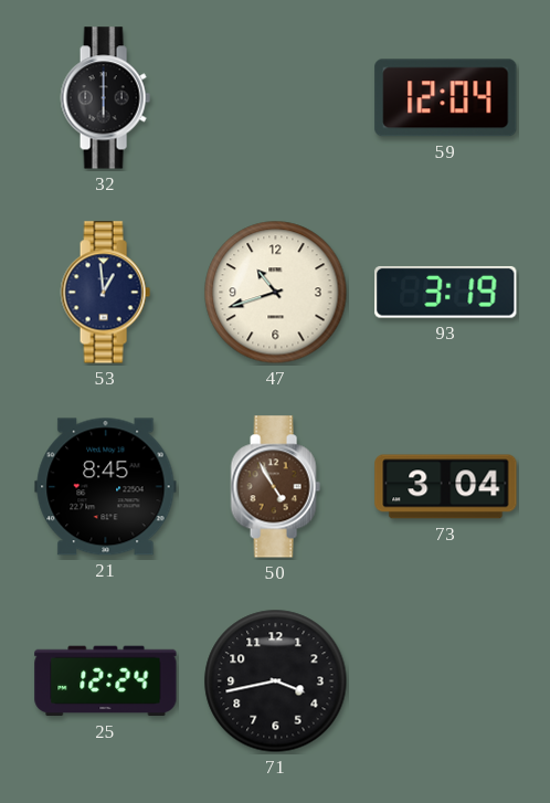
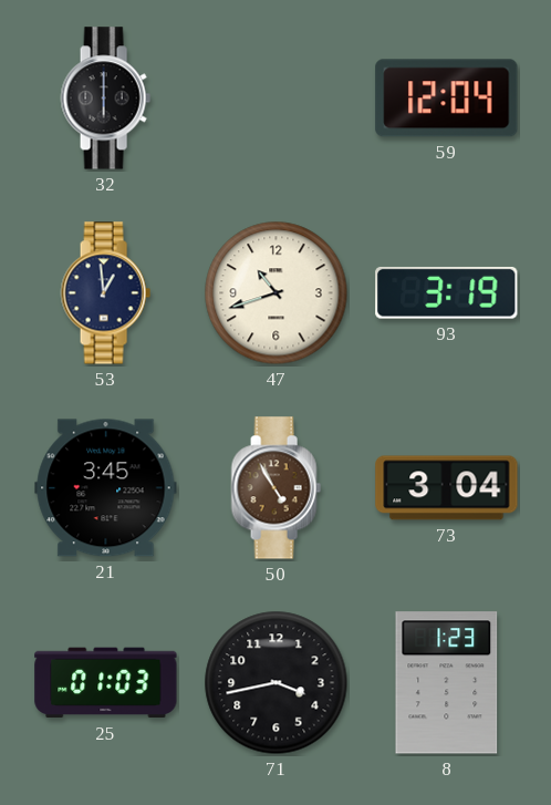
21: 8:45 -> 3:45
25: 12:24 -> 01:03
8: none -> 1:23
